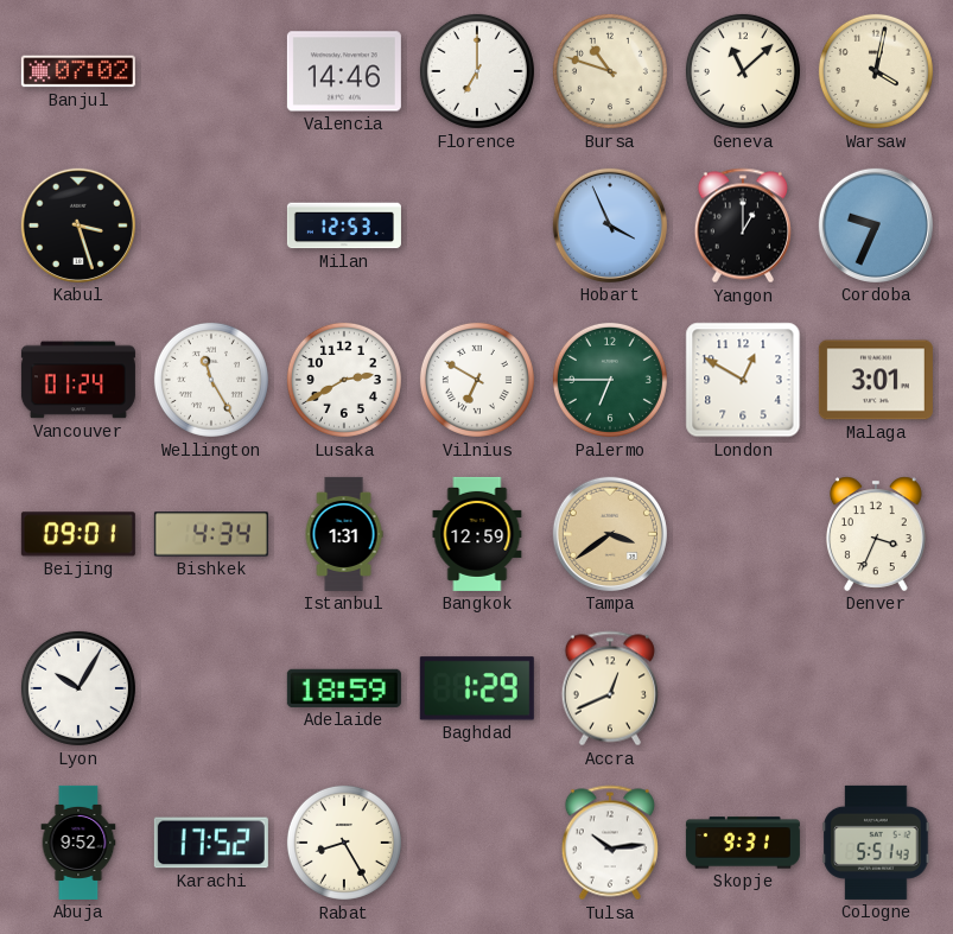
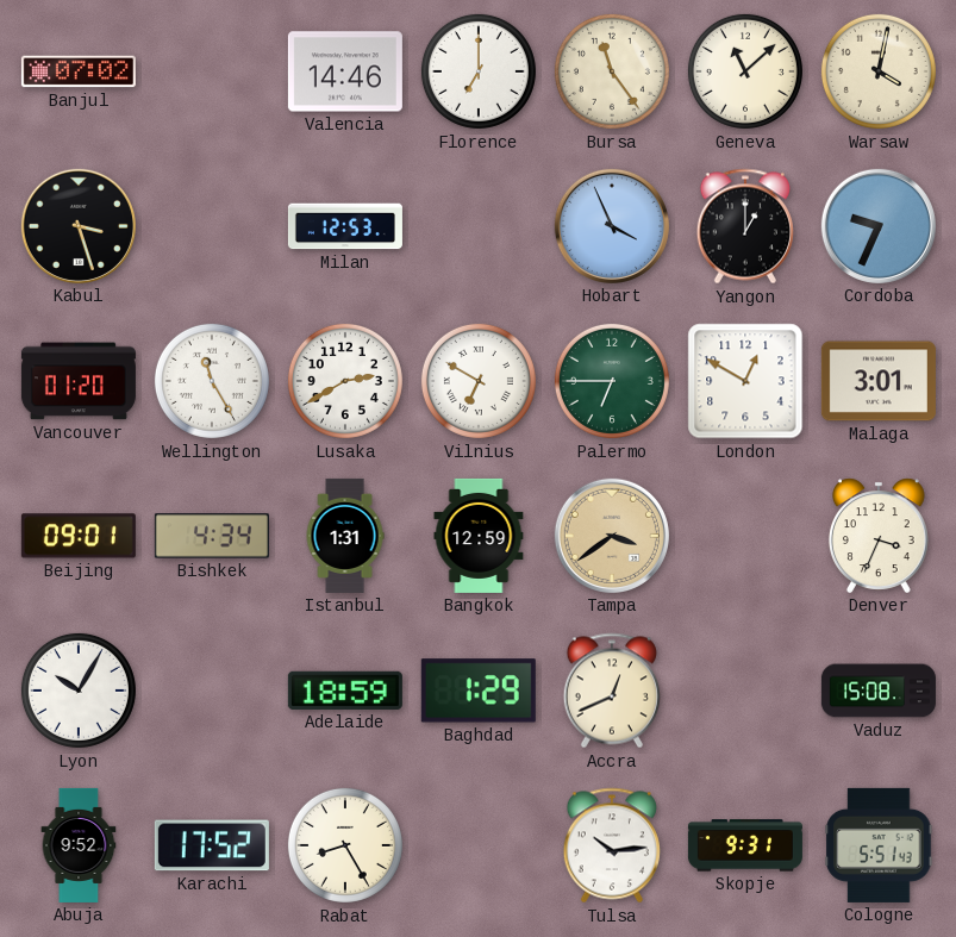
Bursa: 10:48 -> 11:24
Vancouver: 01:24 -> 01:20
Vaduz: none -> 15:08
